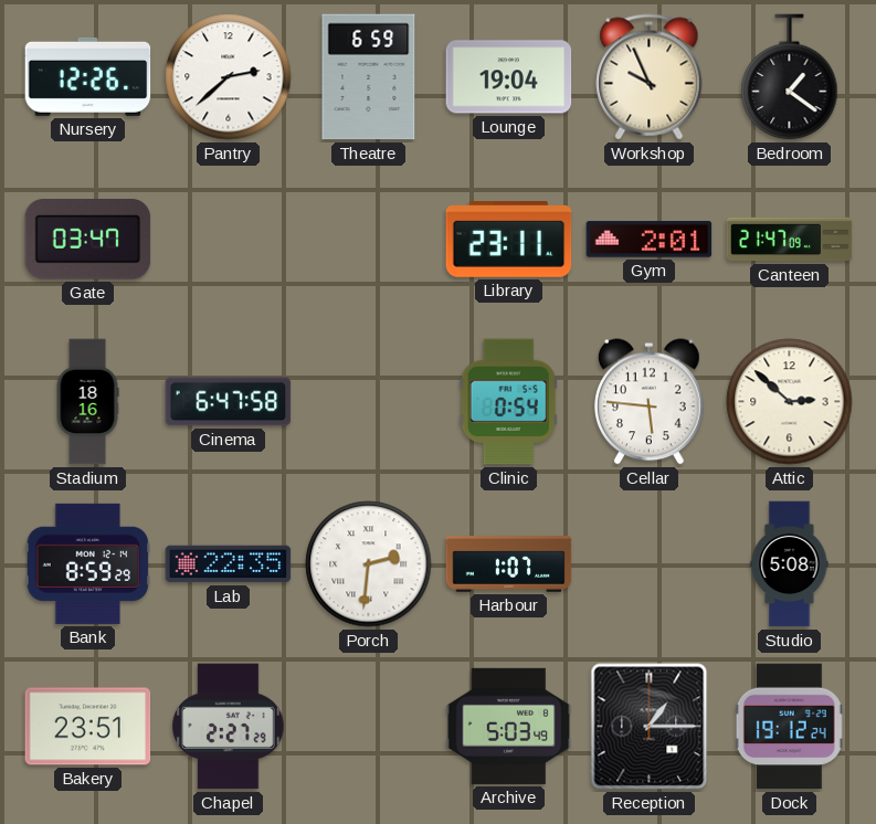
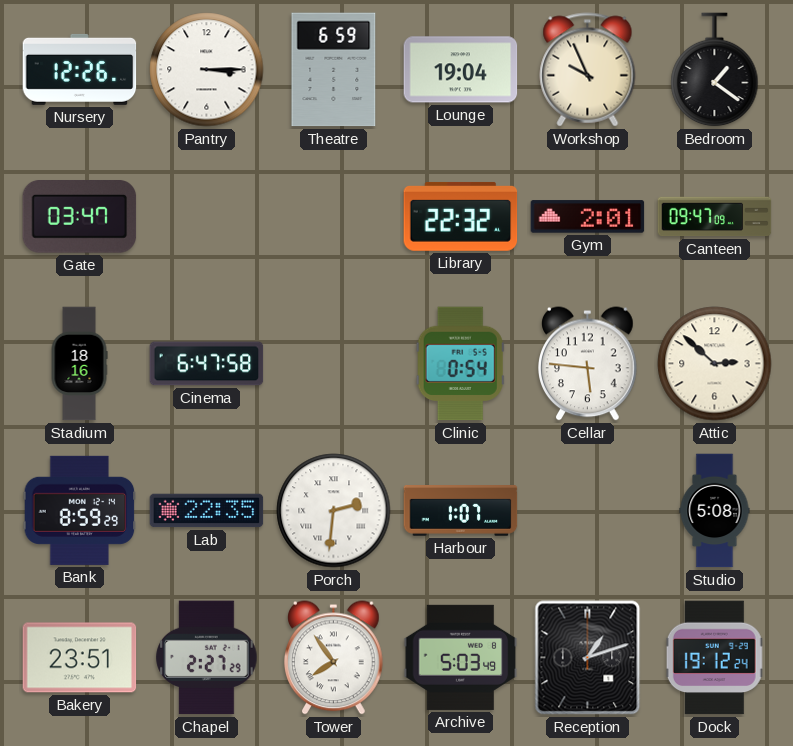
Pantry: 2:38 -> 3:15
Library: 23:11 -> 22:32
Canteen: 21:47 -> 09:47
Tower: none -> 7:54
Reception: 1:15 -> 1:12
